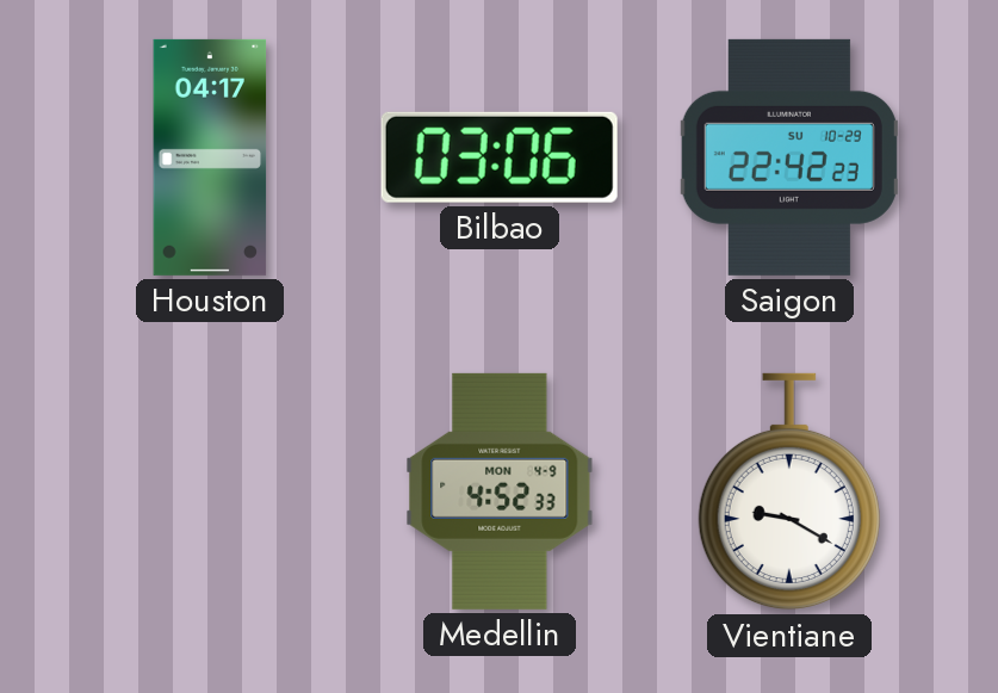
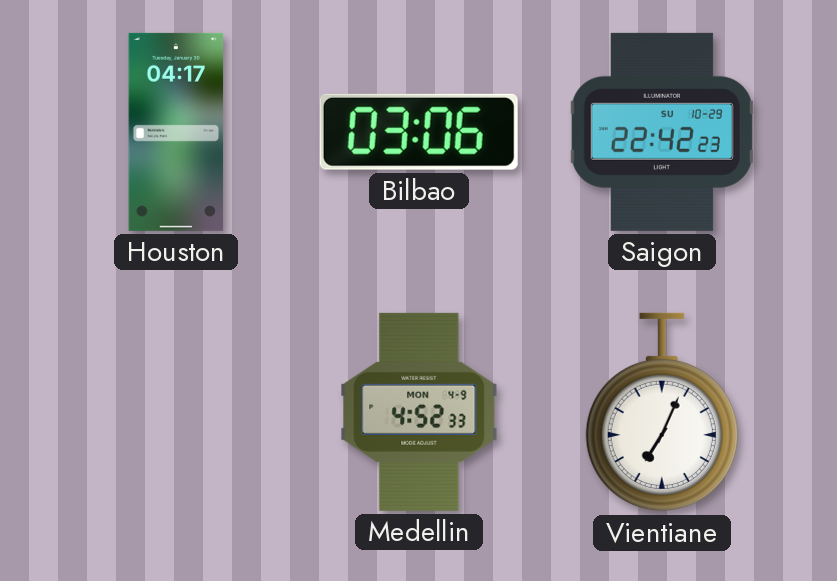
Vientiane: 9:20 -> 7:04
